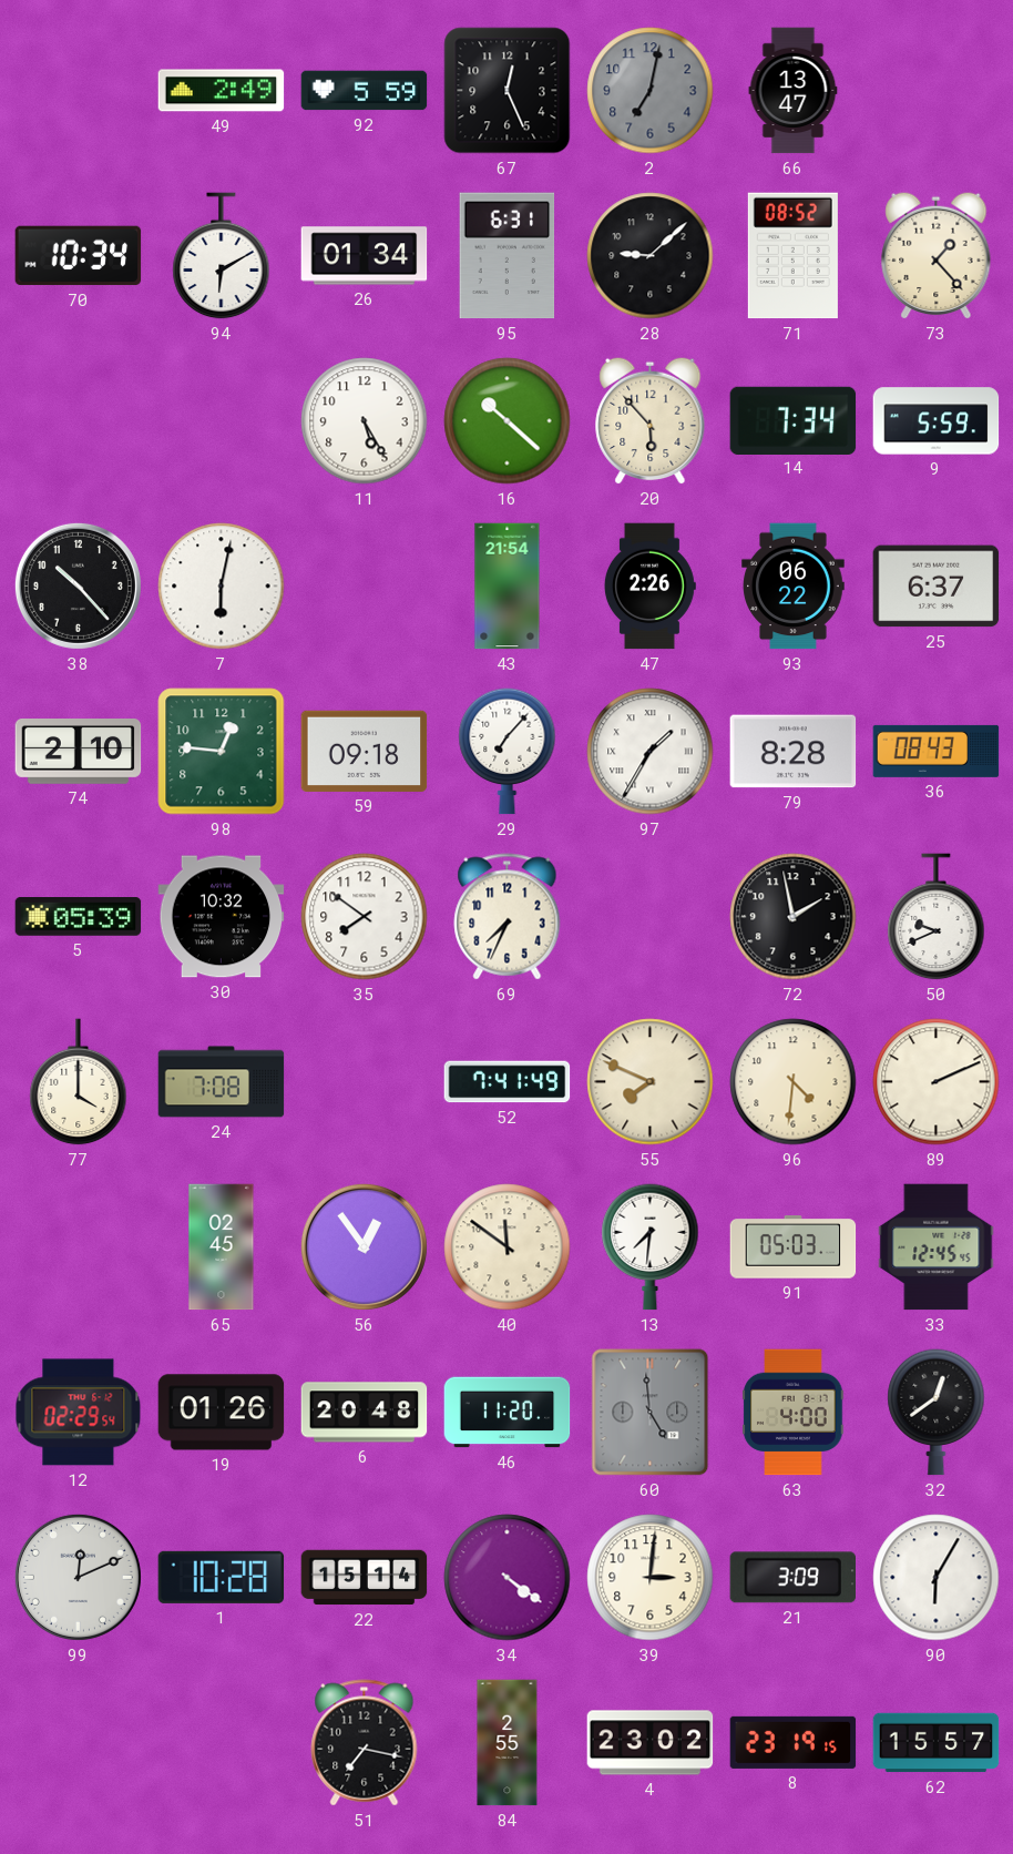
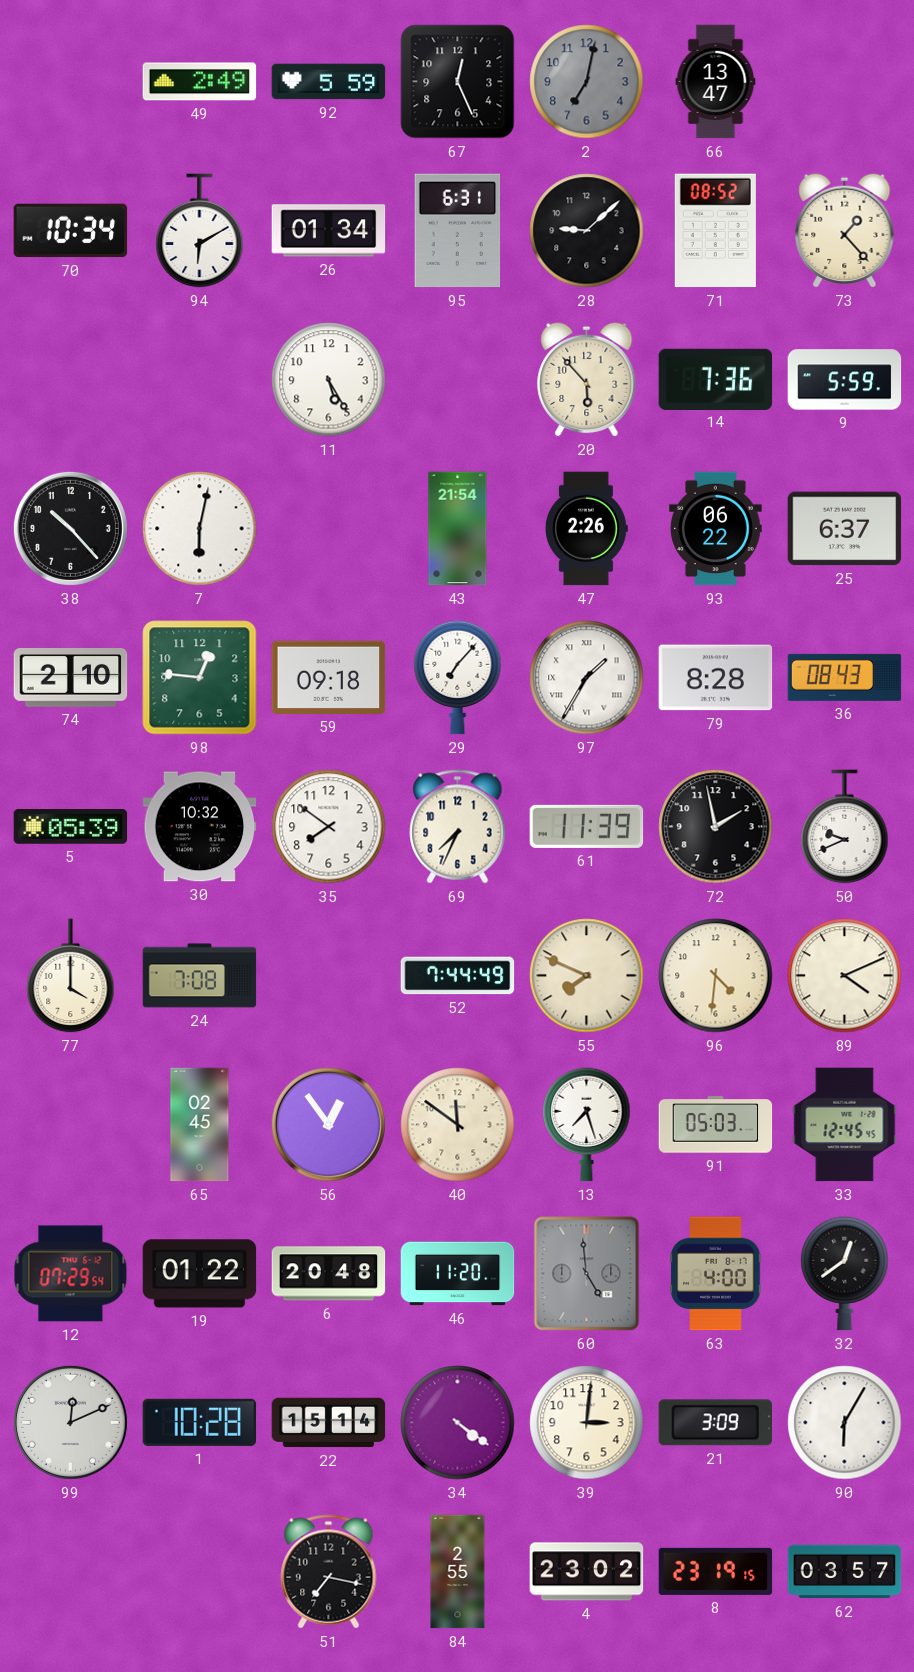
16: 10:22 -> none
14: 7:34 -> 7:36
61: none -> 11:39
52: 7:41 -> 7:44
89: 2:11 -> 4:11
13: 7:31 -> 7:27
12: 02:29 -> 07:29
19: 01:26 -> 01:22
62: 15:57 -> 03:57
